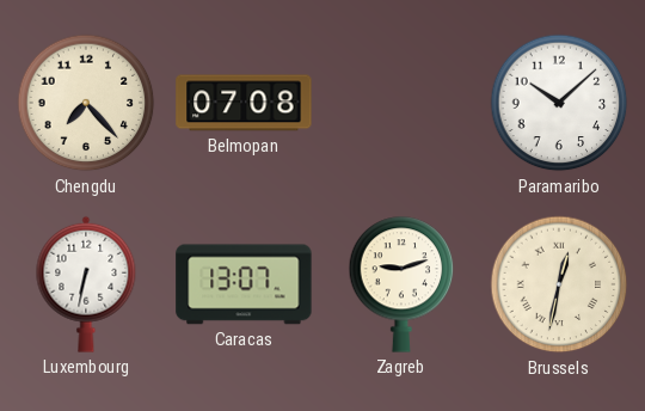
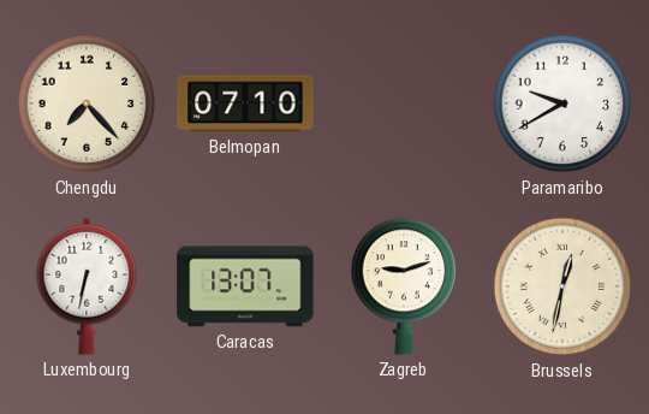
Belmopan: 07:08 -> 07:10
Paramaribo: 10:08 -> 9:40
